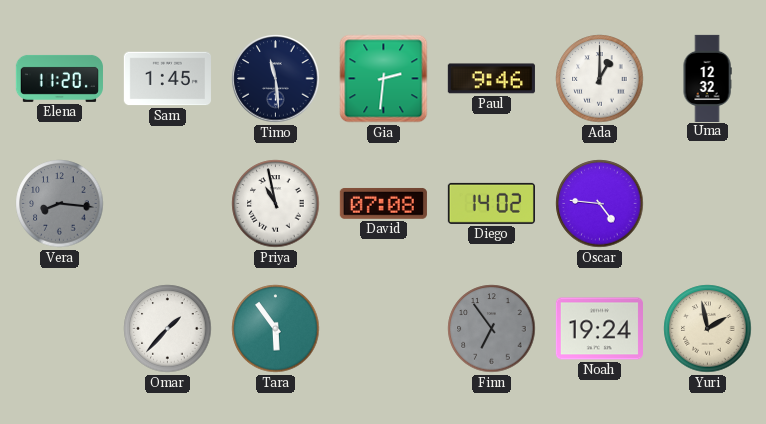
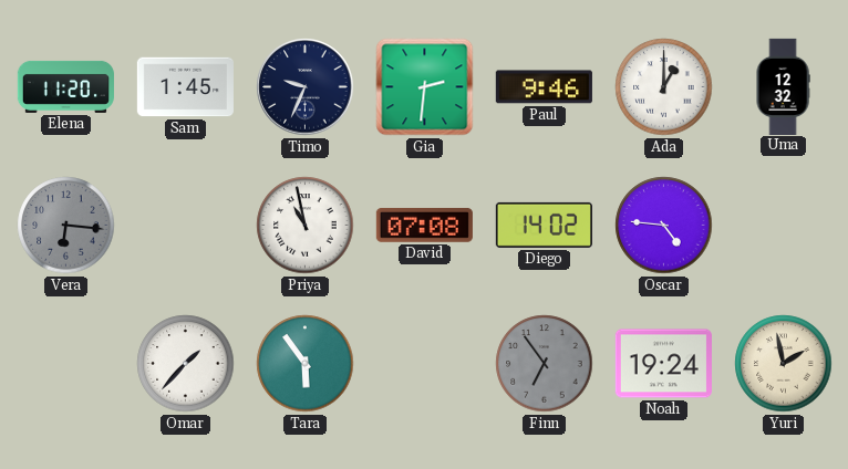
Timo: 11:29 -> 9:34
Vera: 8:16 -> 6:16
